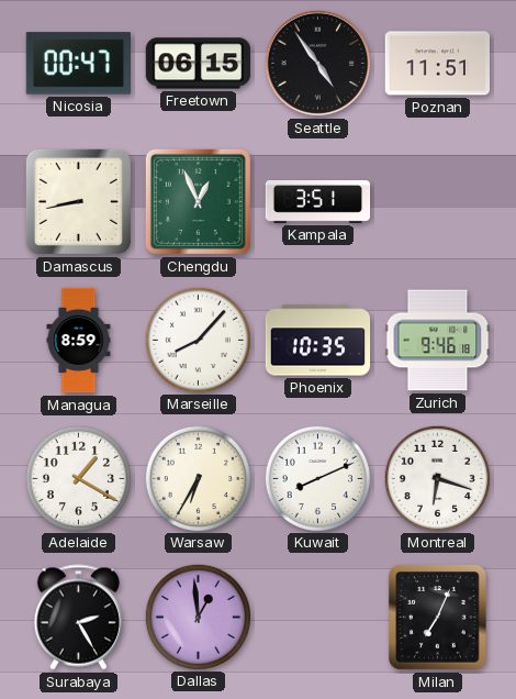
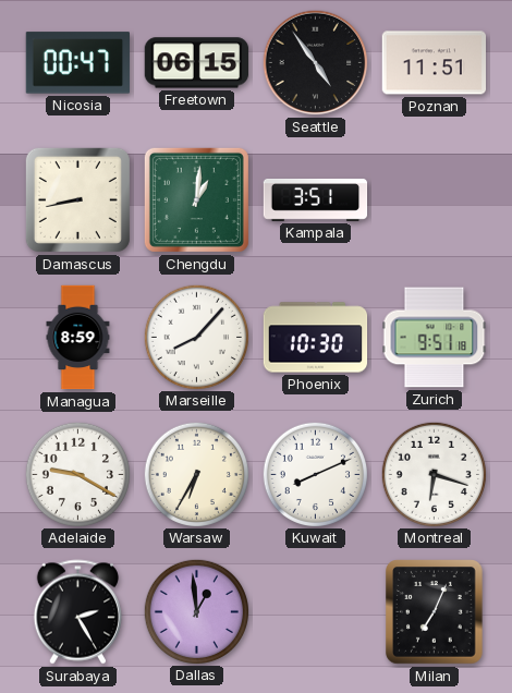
Chengdu: 12:56 -> 1:01
Phoenix: 10:35 -> 10:30
Zurich: 9:46 -> 9:51
Adelaide: 1:20 -> 9:20
